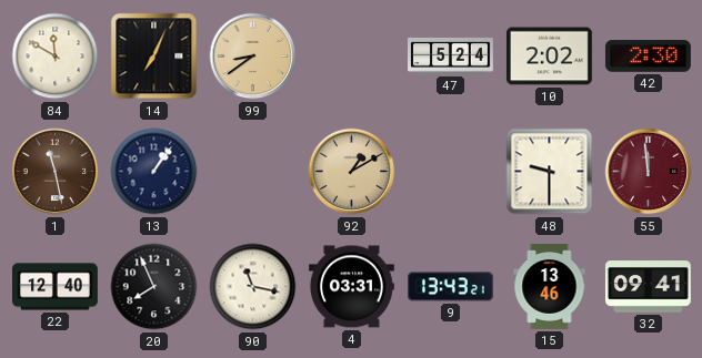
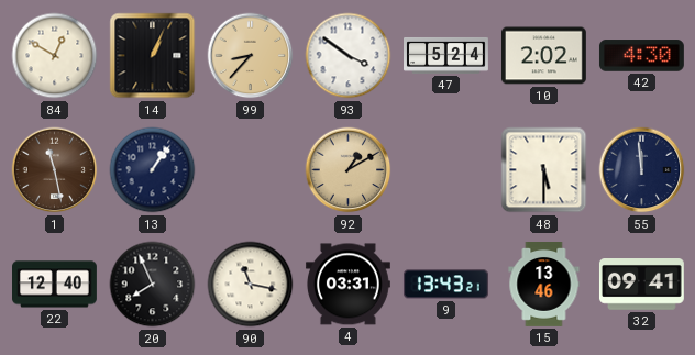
84: 11:50 -> 12:50
14: 7:04 -> 1:04
99: 8:39 -> 8:37
93: none -> 3:51
42: 2:30 -> 4:30
48: 9:30 -> 5:30
55 dial: burgundy -> navy
